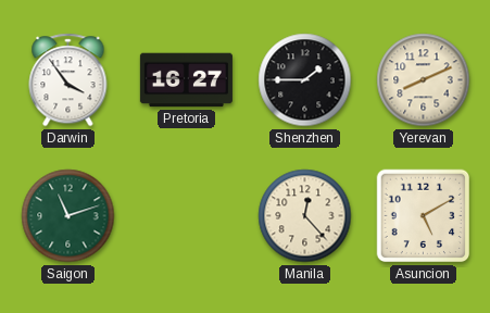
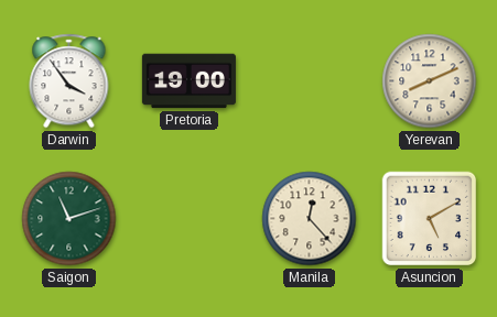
Pretoria: 16:27 -> 19:00
Shenzhen: 1:45 -> none
